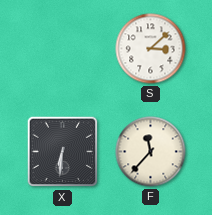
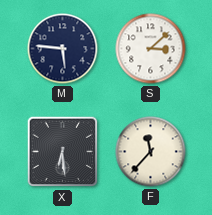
M: none -> 5:46
X: 6:31 -> 6:29
